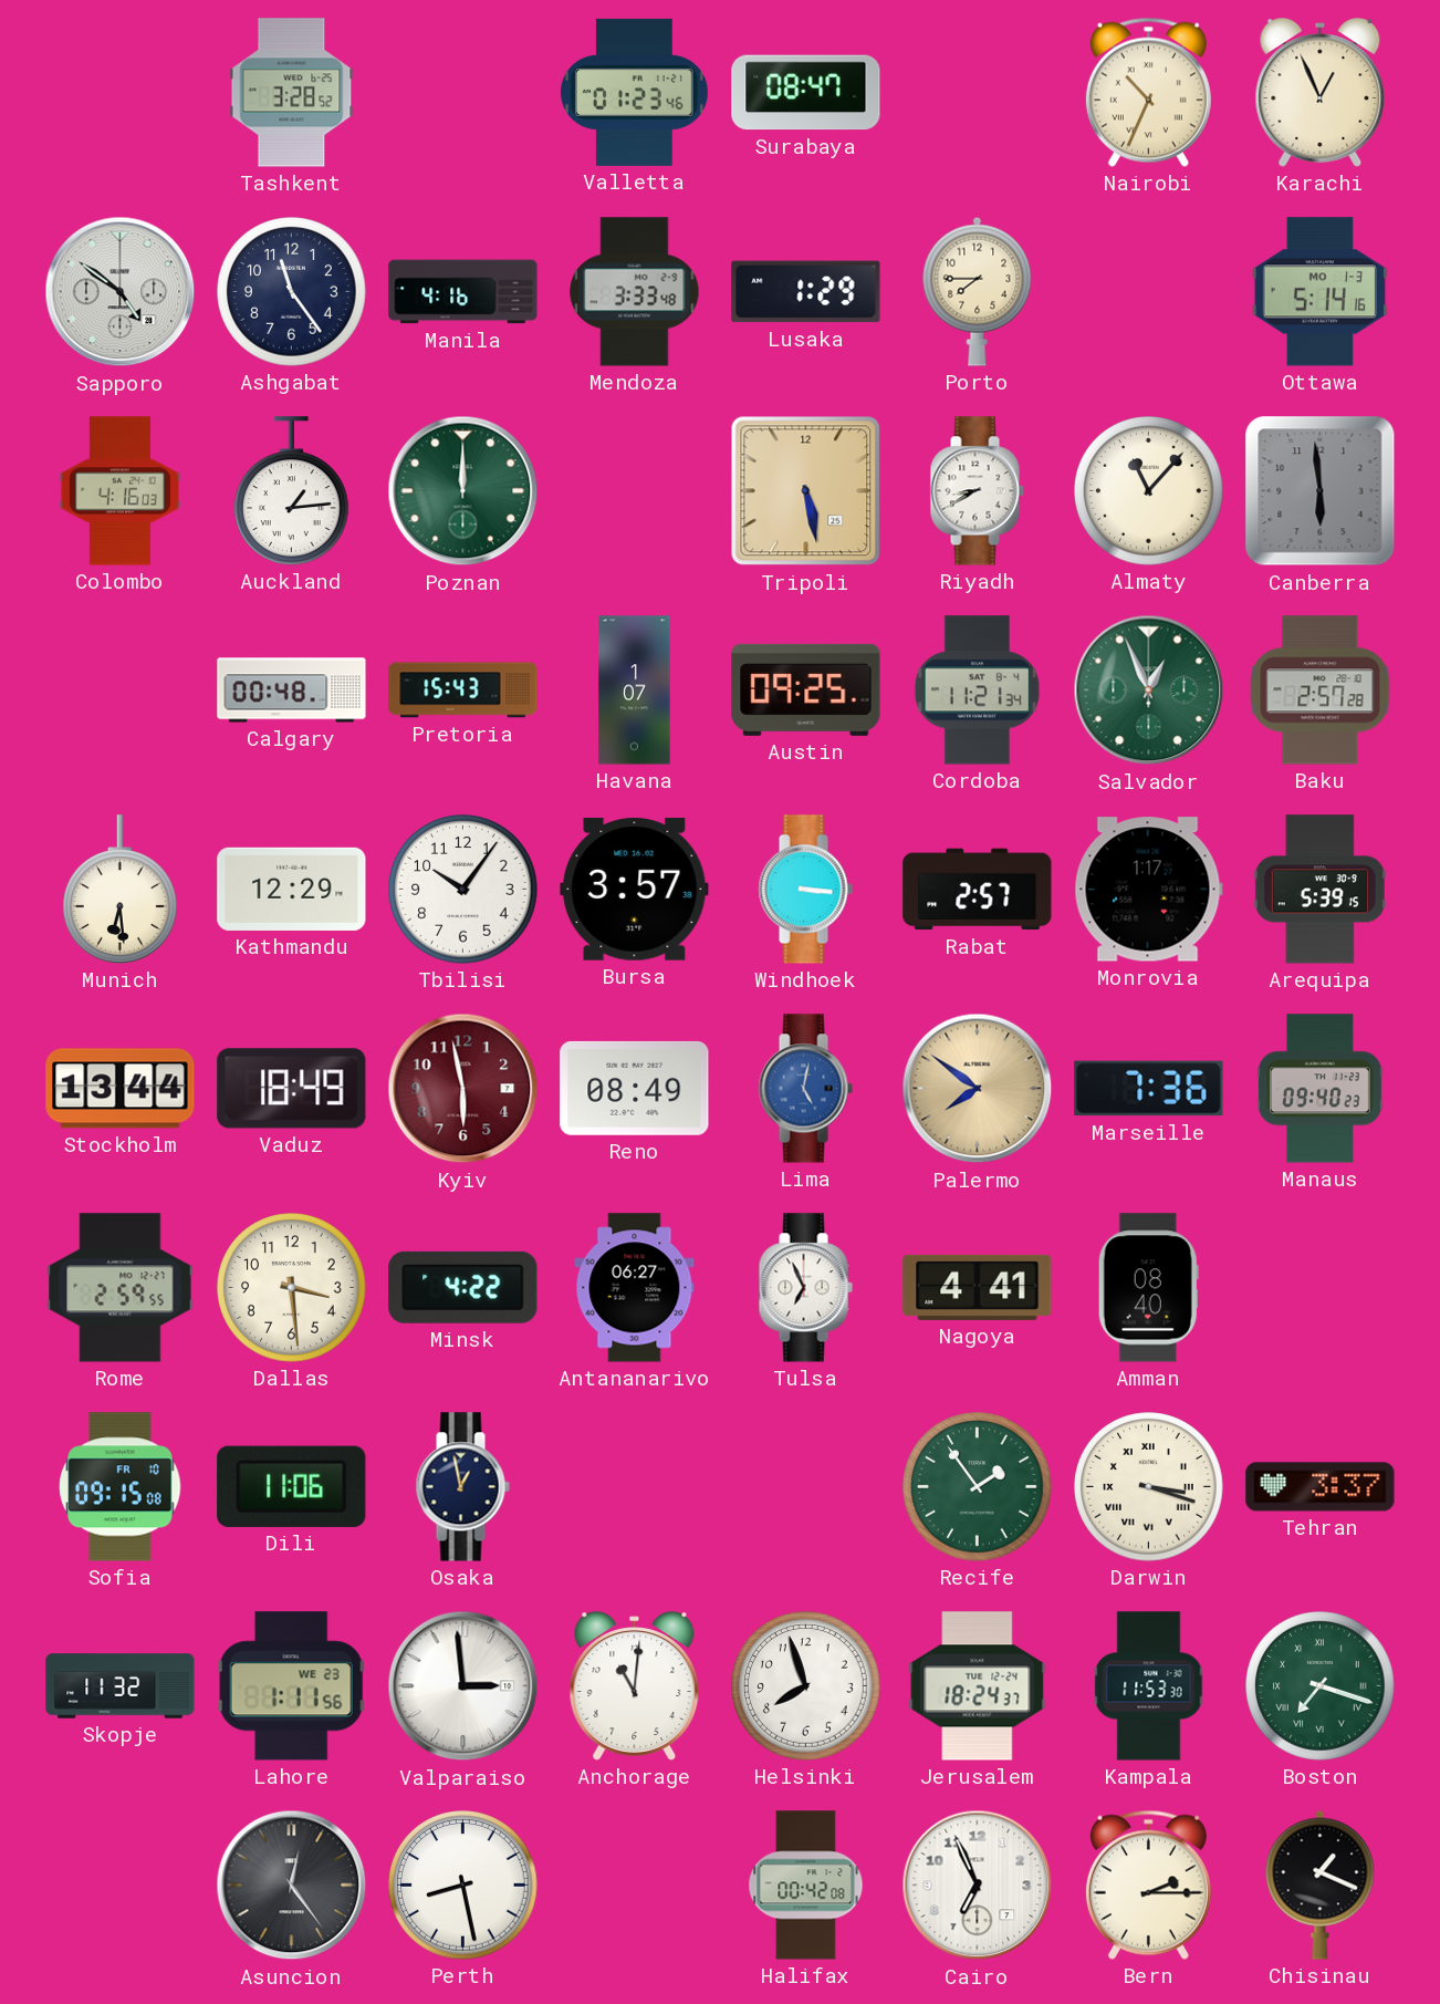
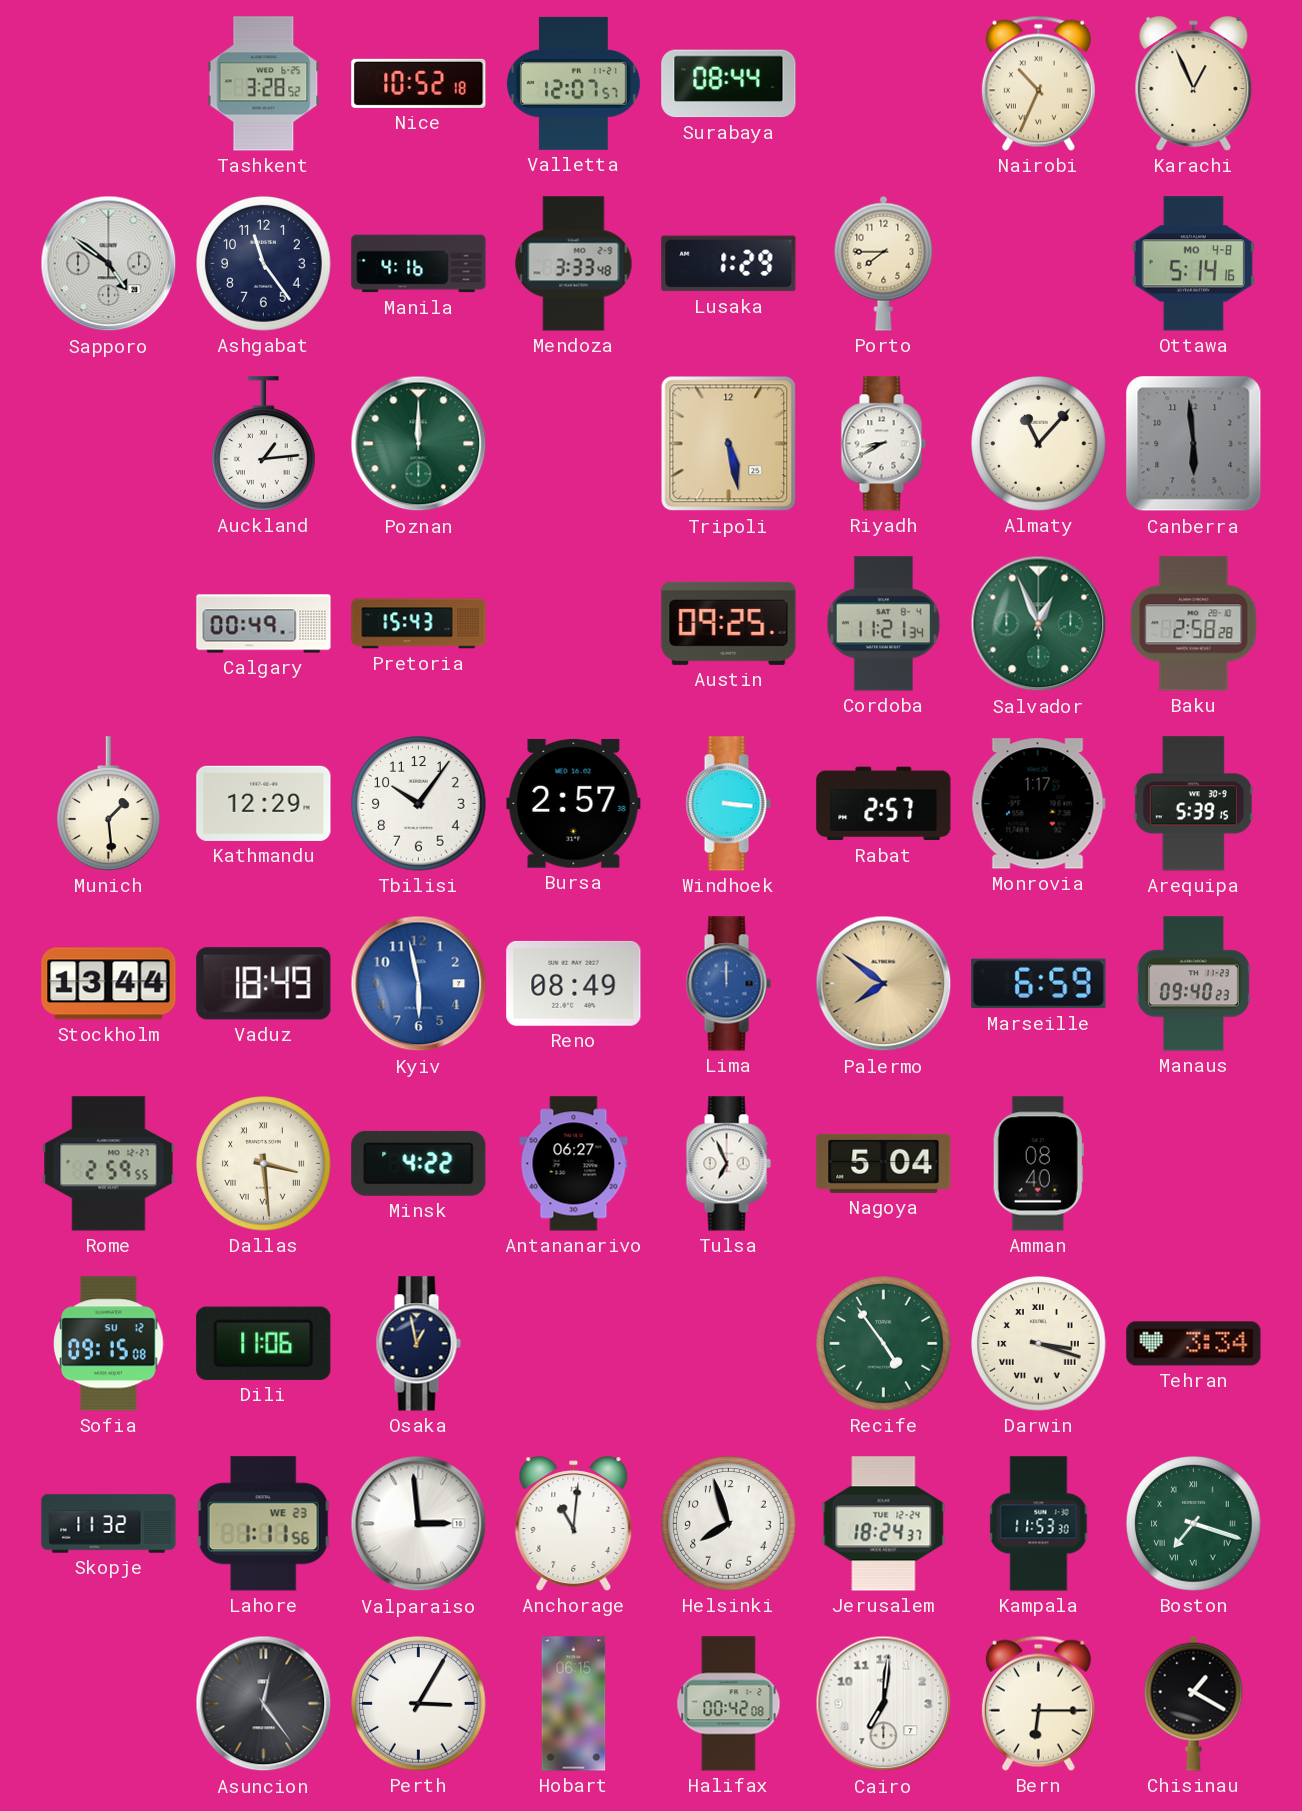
Nice: none -> 10:52
Valletta: 01:23 -> 12:07
Surabaya: 08:47 -> 08:44
Ottawa date: MO 1-3 -> MO 4-8
Colombo: 4:16 -> none
Calgary: 00:48 -> 00:49
Havana: 1:07 -> none
Baku: 2:57 -> 2:58
Munich: 6:29 -> 1:29
Bursa: 3:57 -> 2:57
Kyiv dial: burgundy -> blue
Lima: 5:02 -> 12:00
Marseille: 7:36 -> 6:59
Dallas numerals: Arabic -> Roman
Nagoya: 4:41 -> 5:04
Sofia date: FR 10 -> SU 12
Recife: 1:54 -> 4:54
Tehran: 3:37 -> 3:34
Perth: 8:28 -> 3:05
Hobart: none -> 06:15
Cairo: 6:56 -> 7:01
Bern: 2:15 -> 6:15
Chisinau: 1:19 -> 1:20
